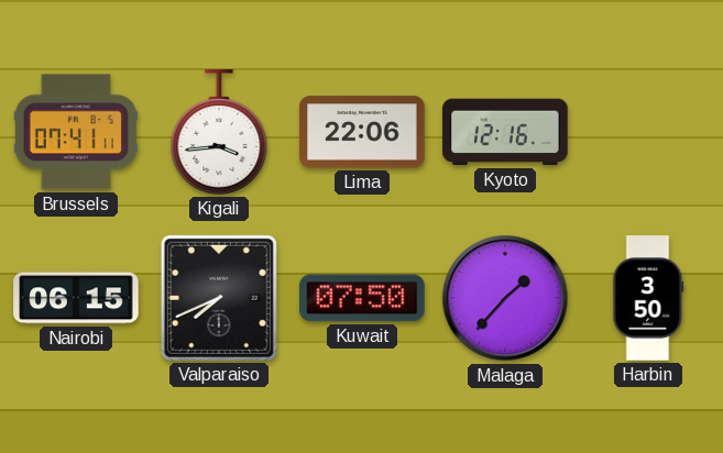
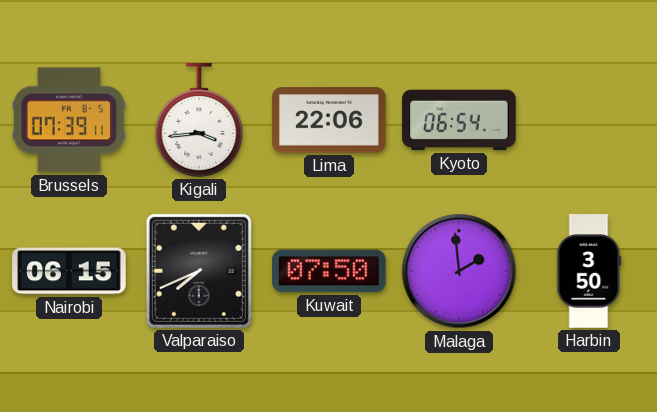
Brussels: 07:41 -> 07:39
Kyoto: 12:16 -> 06:54
Malaga: 1:37 -> 1:59
